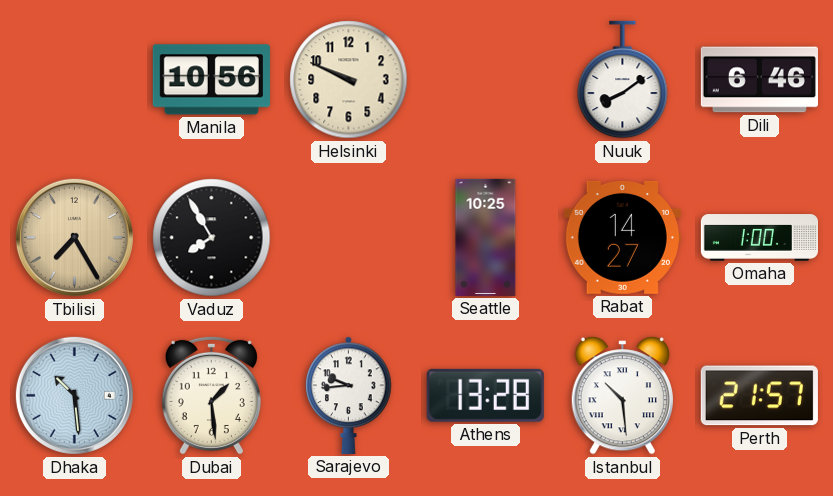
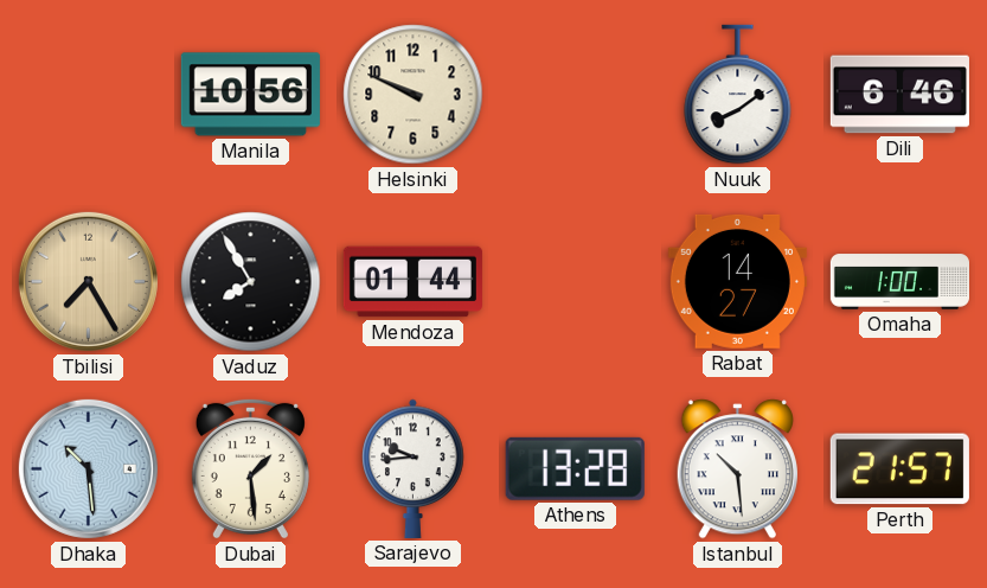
Mendoza: none -> 01:44
Seattle: 10:25 -> none
